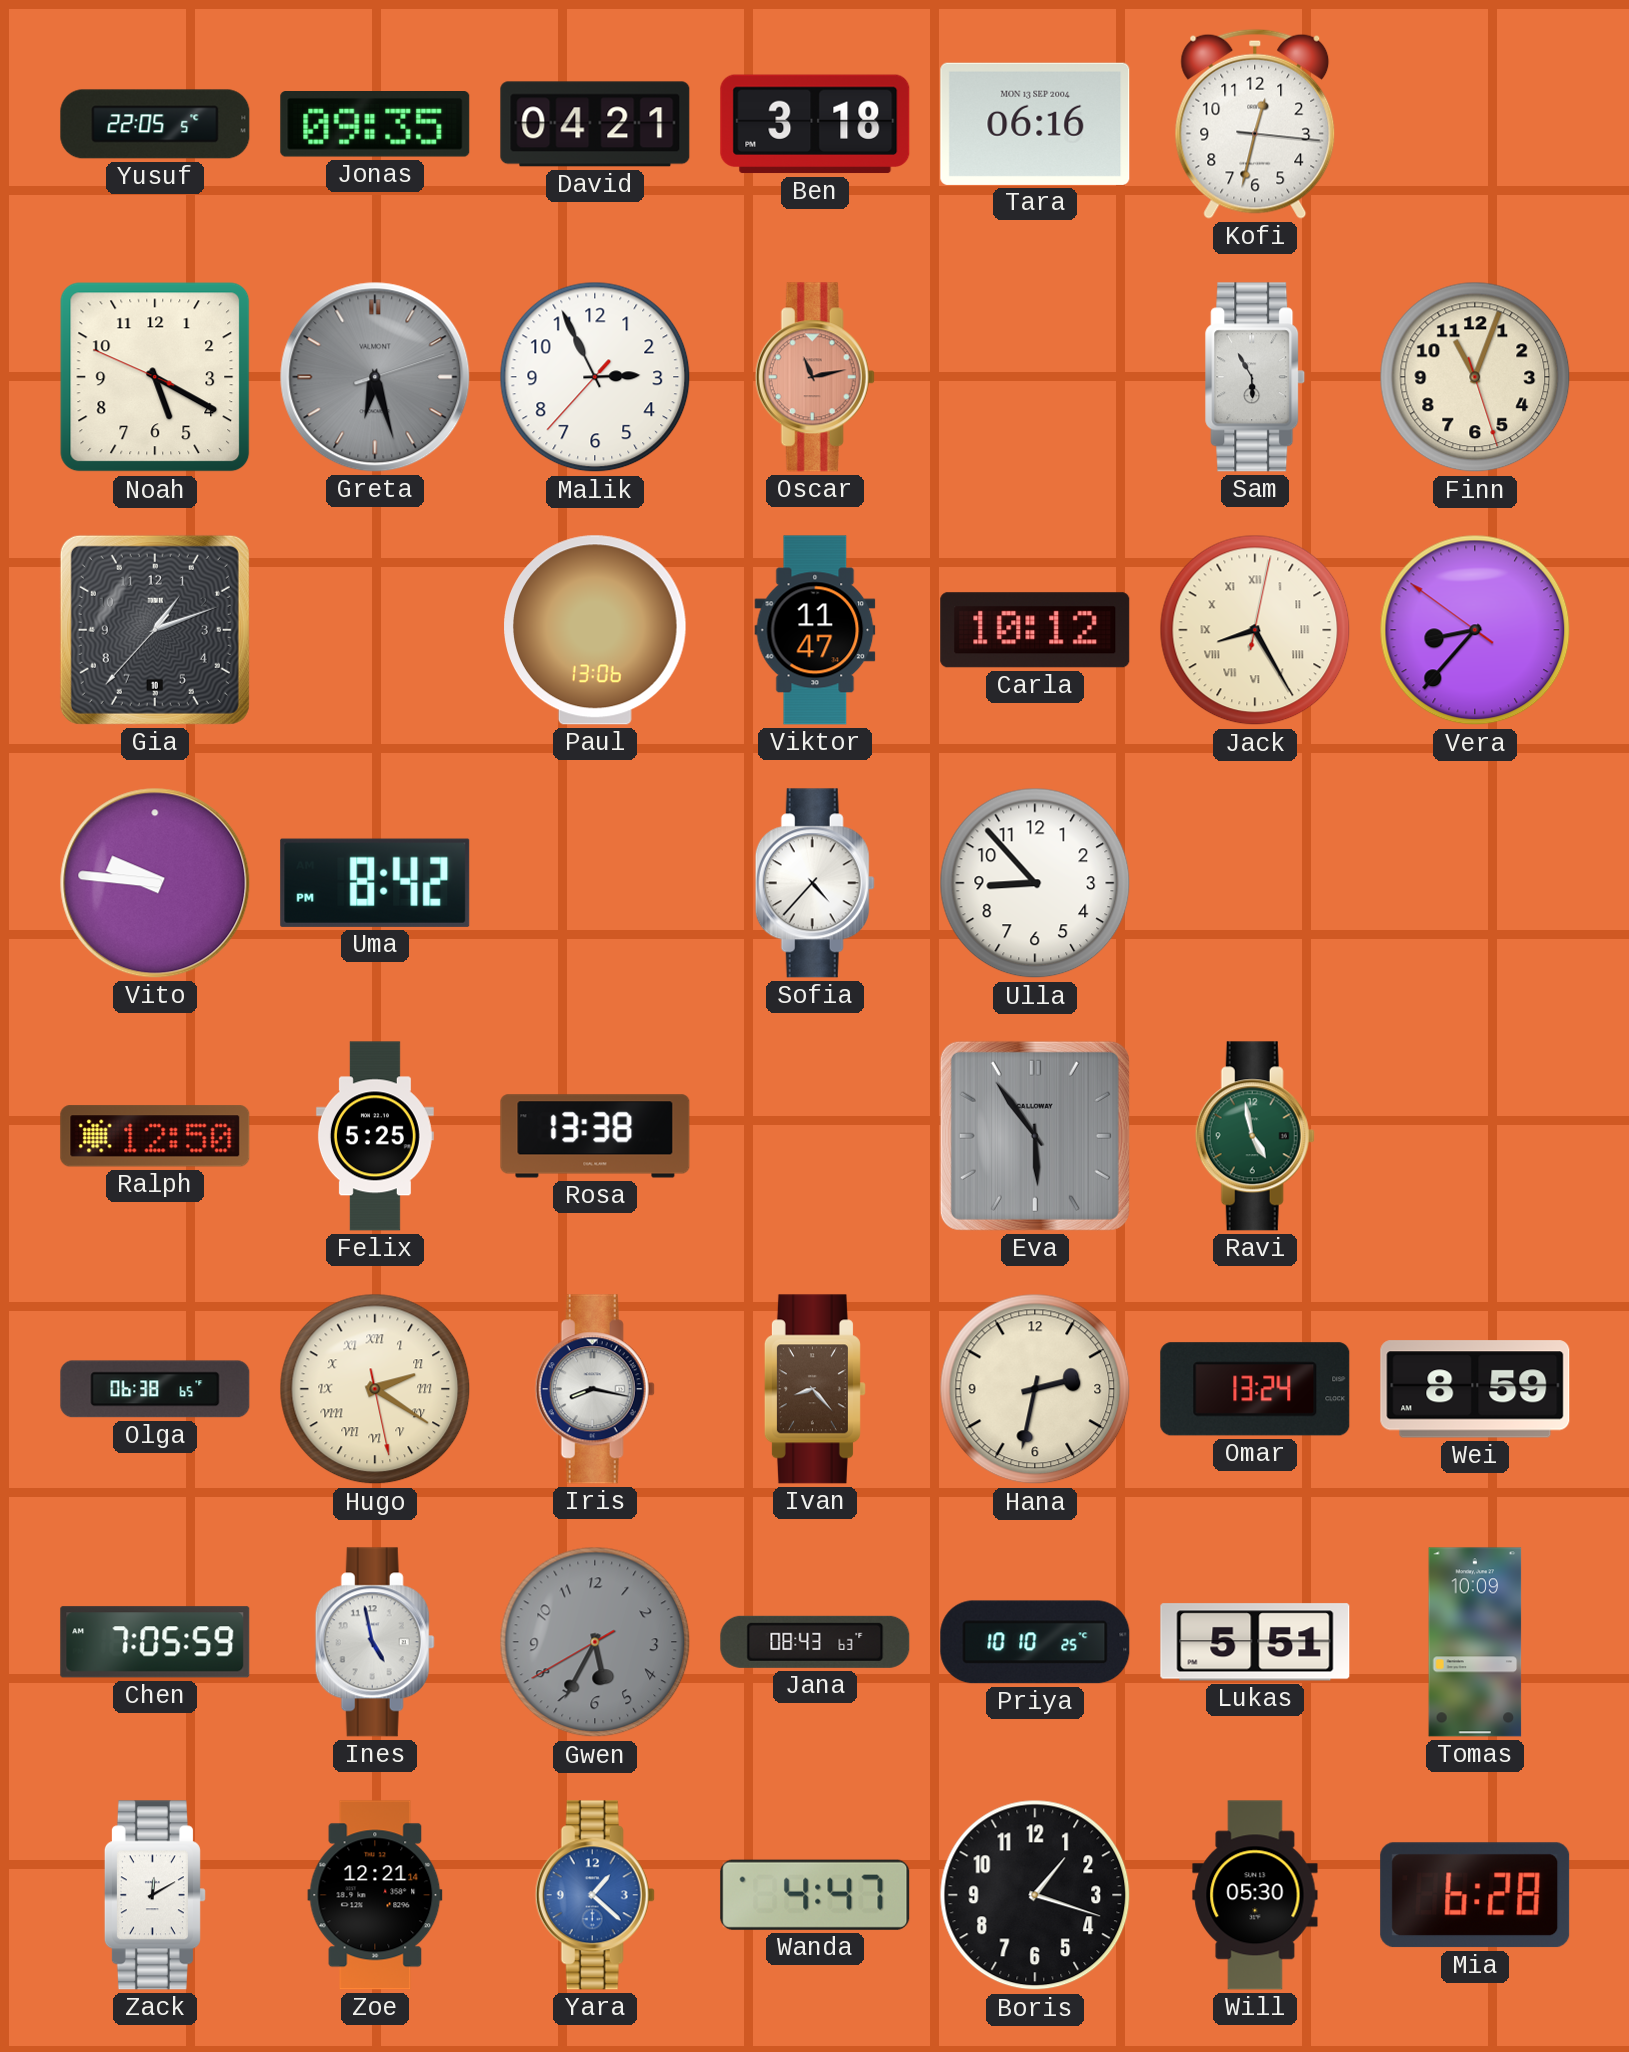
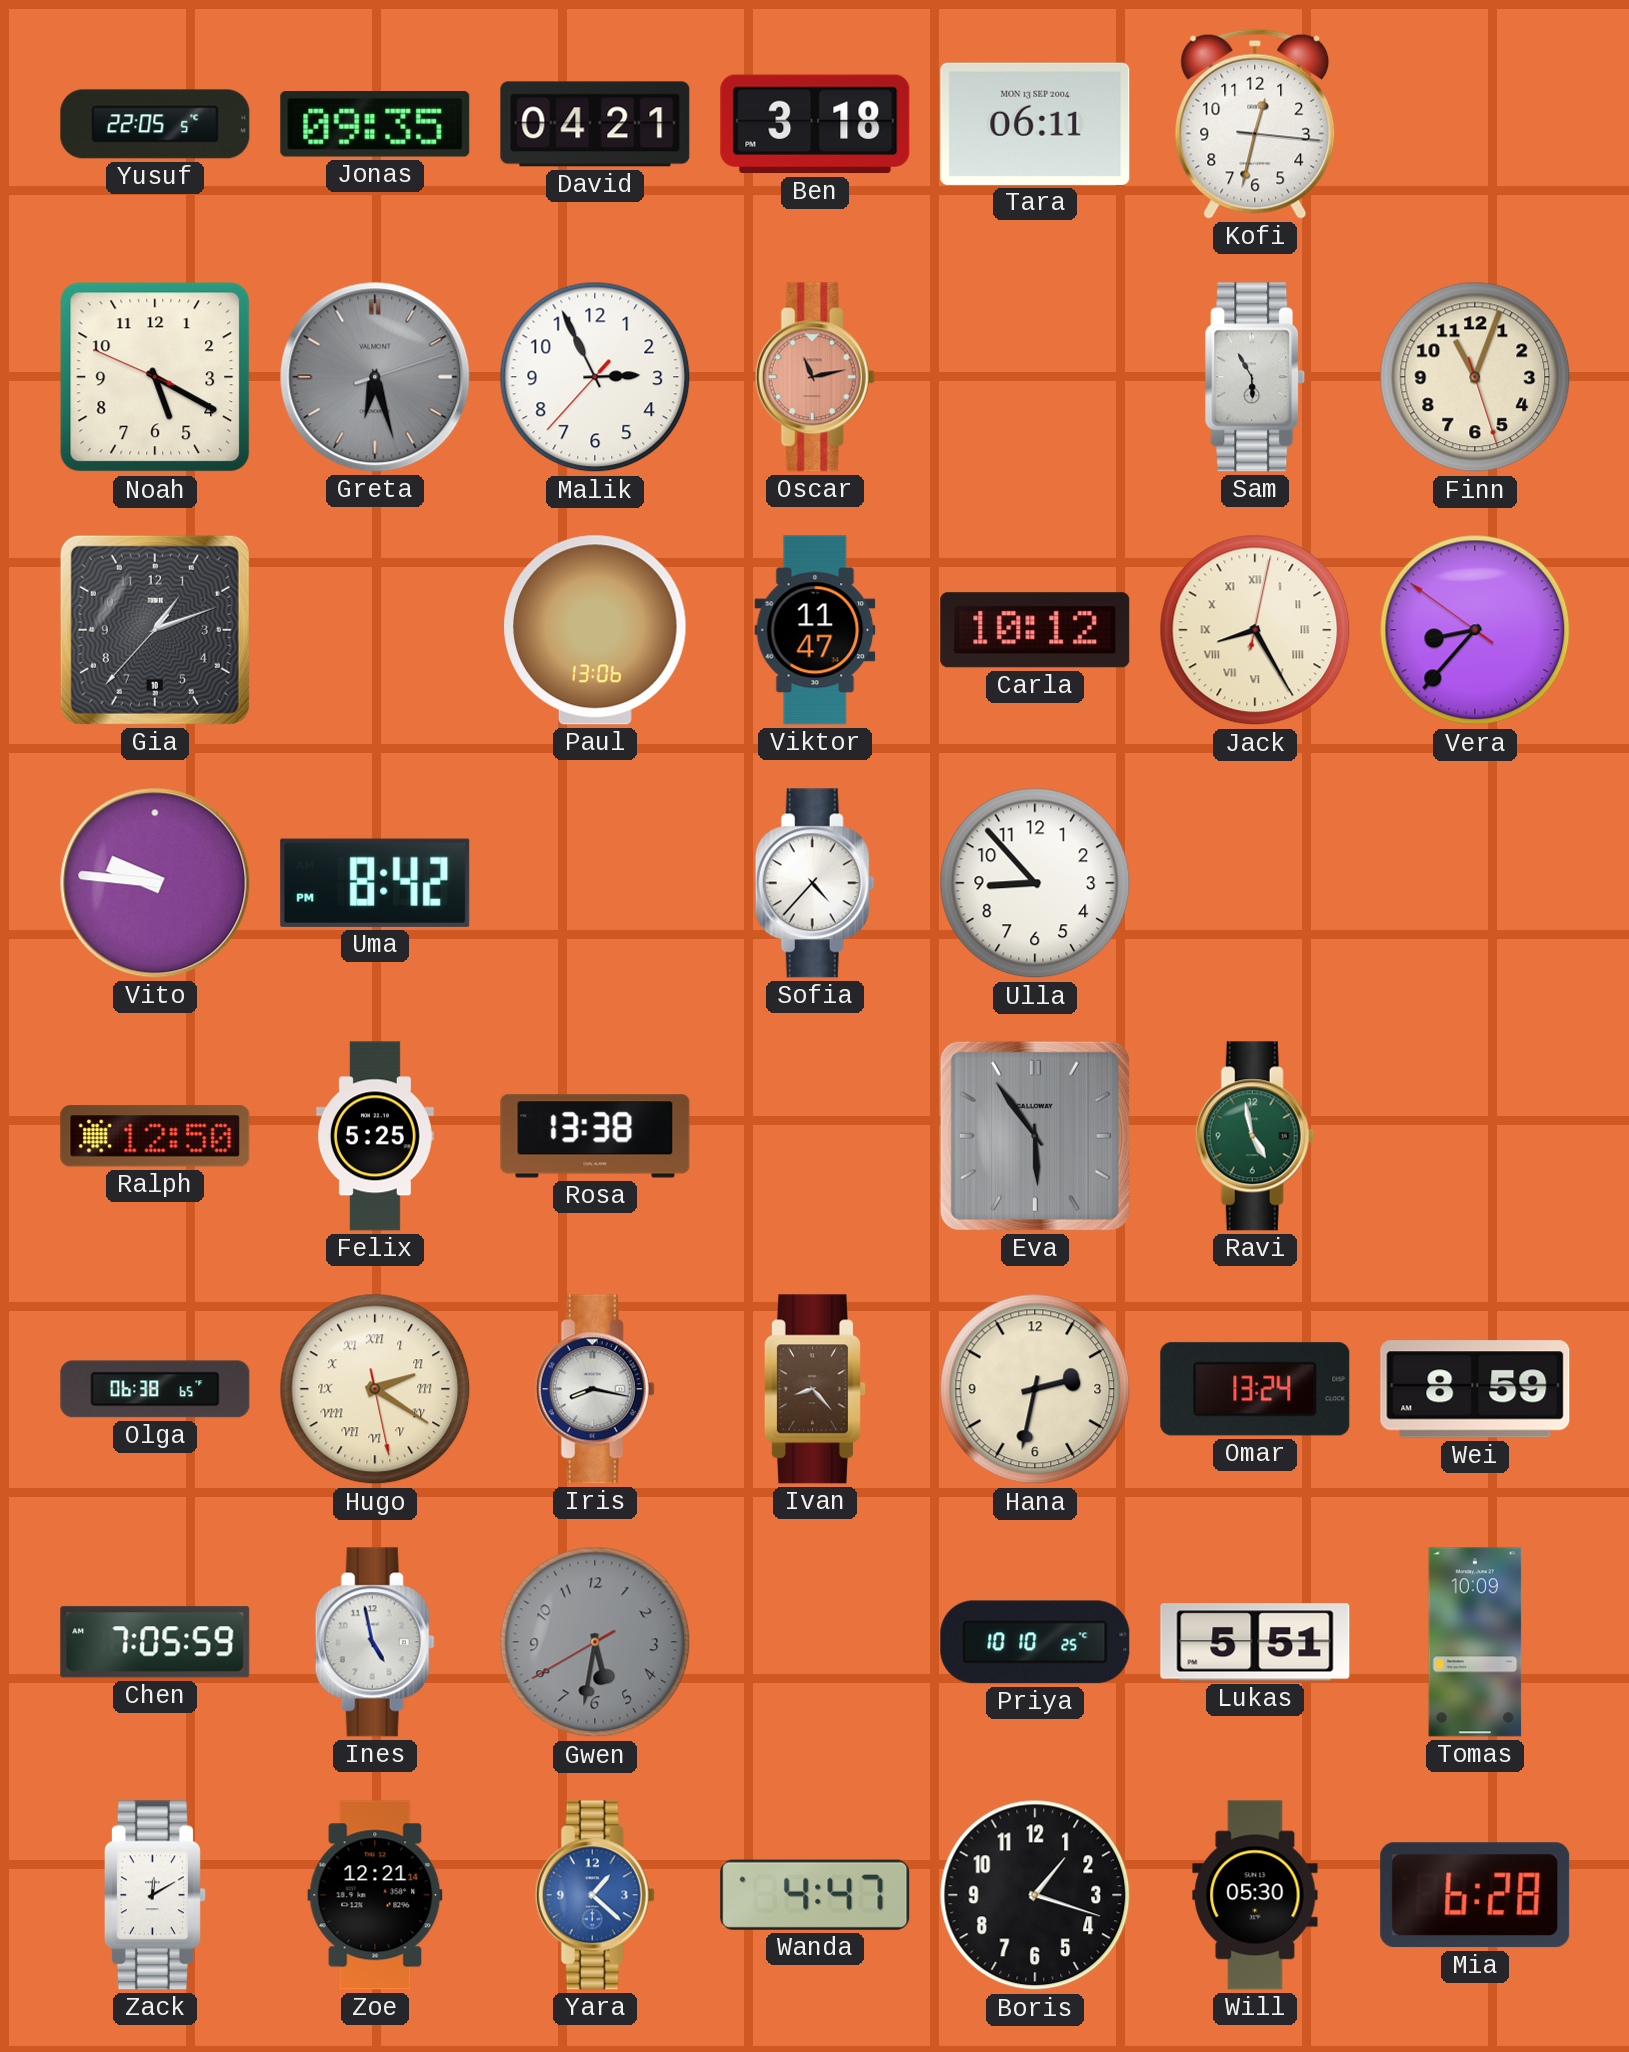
Tara: 06:16 -> 06:11
Gwen: 5:34 -> 5:31
Jana: 08:43 -> none
